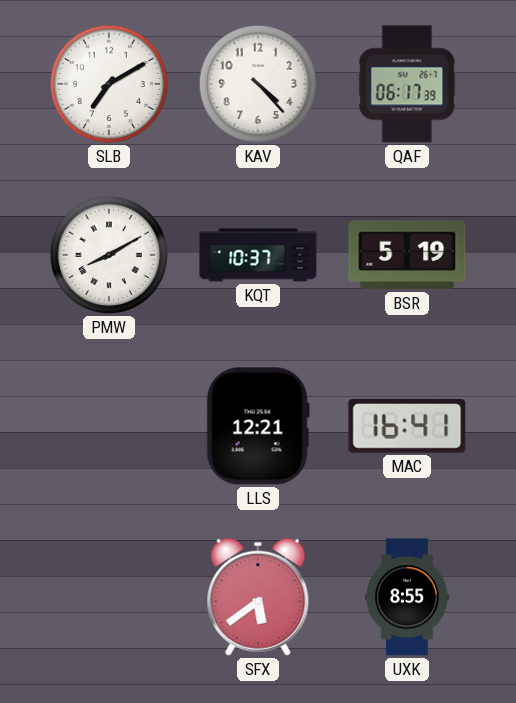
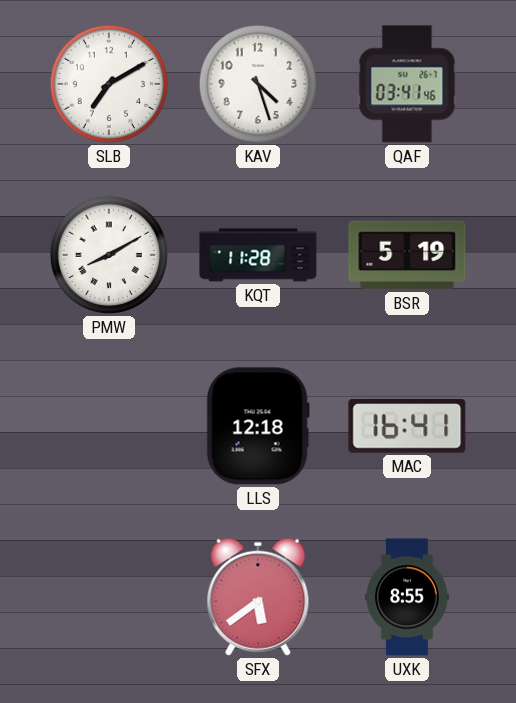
KAV: 4:23 -> 4:27
QAF: 06:17 -> 03:41
KQT: 10:37 -> 11:28
LLS: 12:21 -> 12:18
